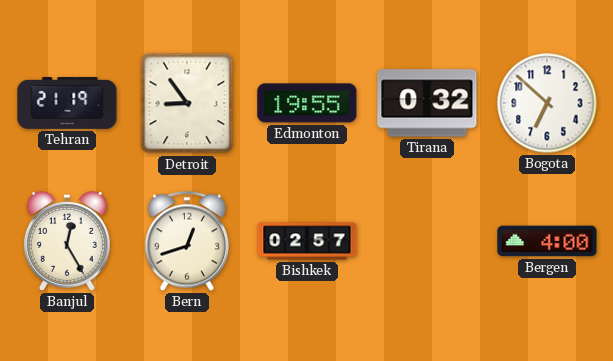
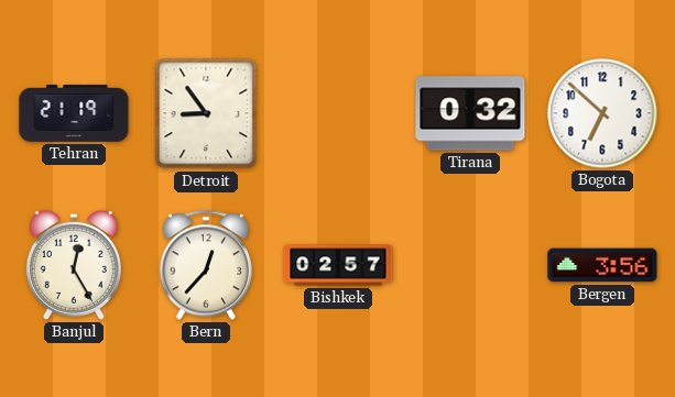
Edmonton: 19:55 -> none
Bern: 12:42 -> 12:37
Bergen: 4:00 -> 3:56
